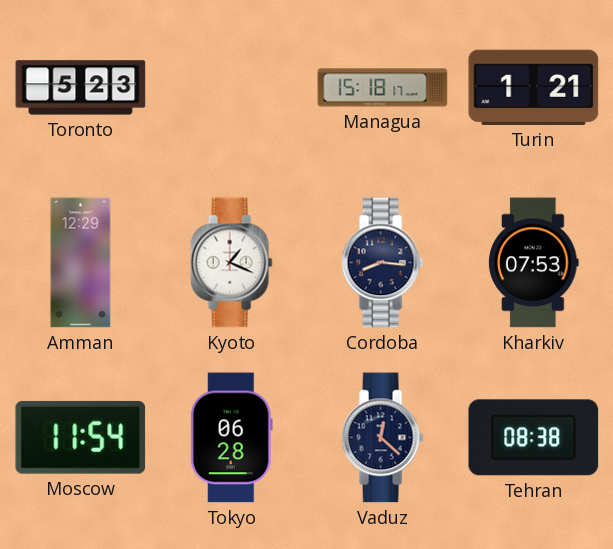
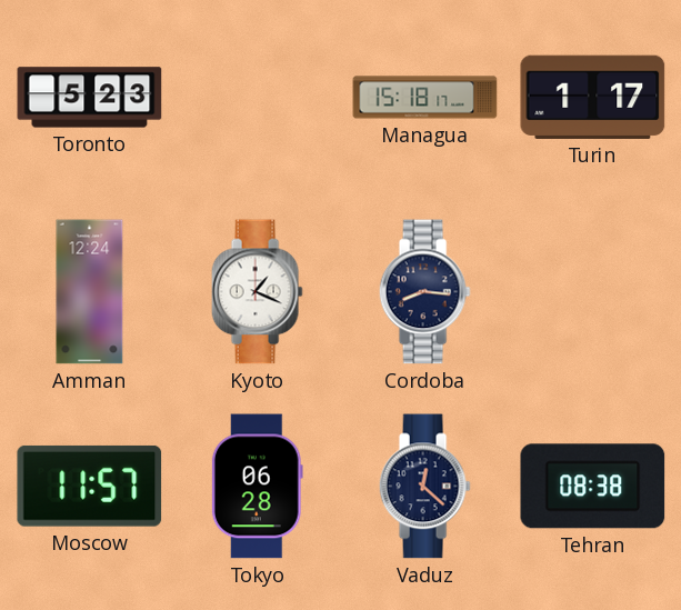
Turin: 1:21 -> 1:17
Amman: 12:29 -> 12:24
Kharkiv: 07:53 -> none
Moscow: 11:54 -> 11:57
